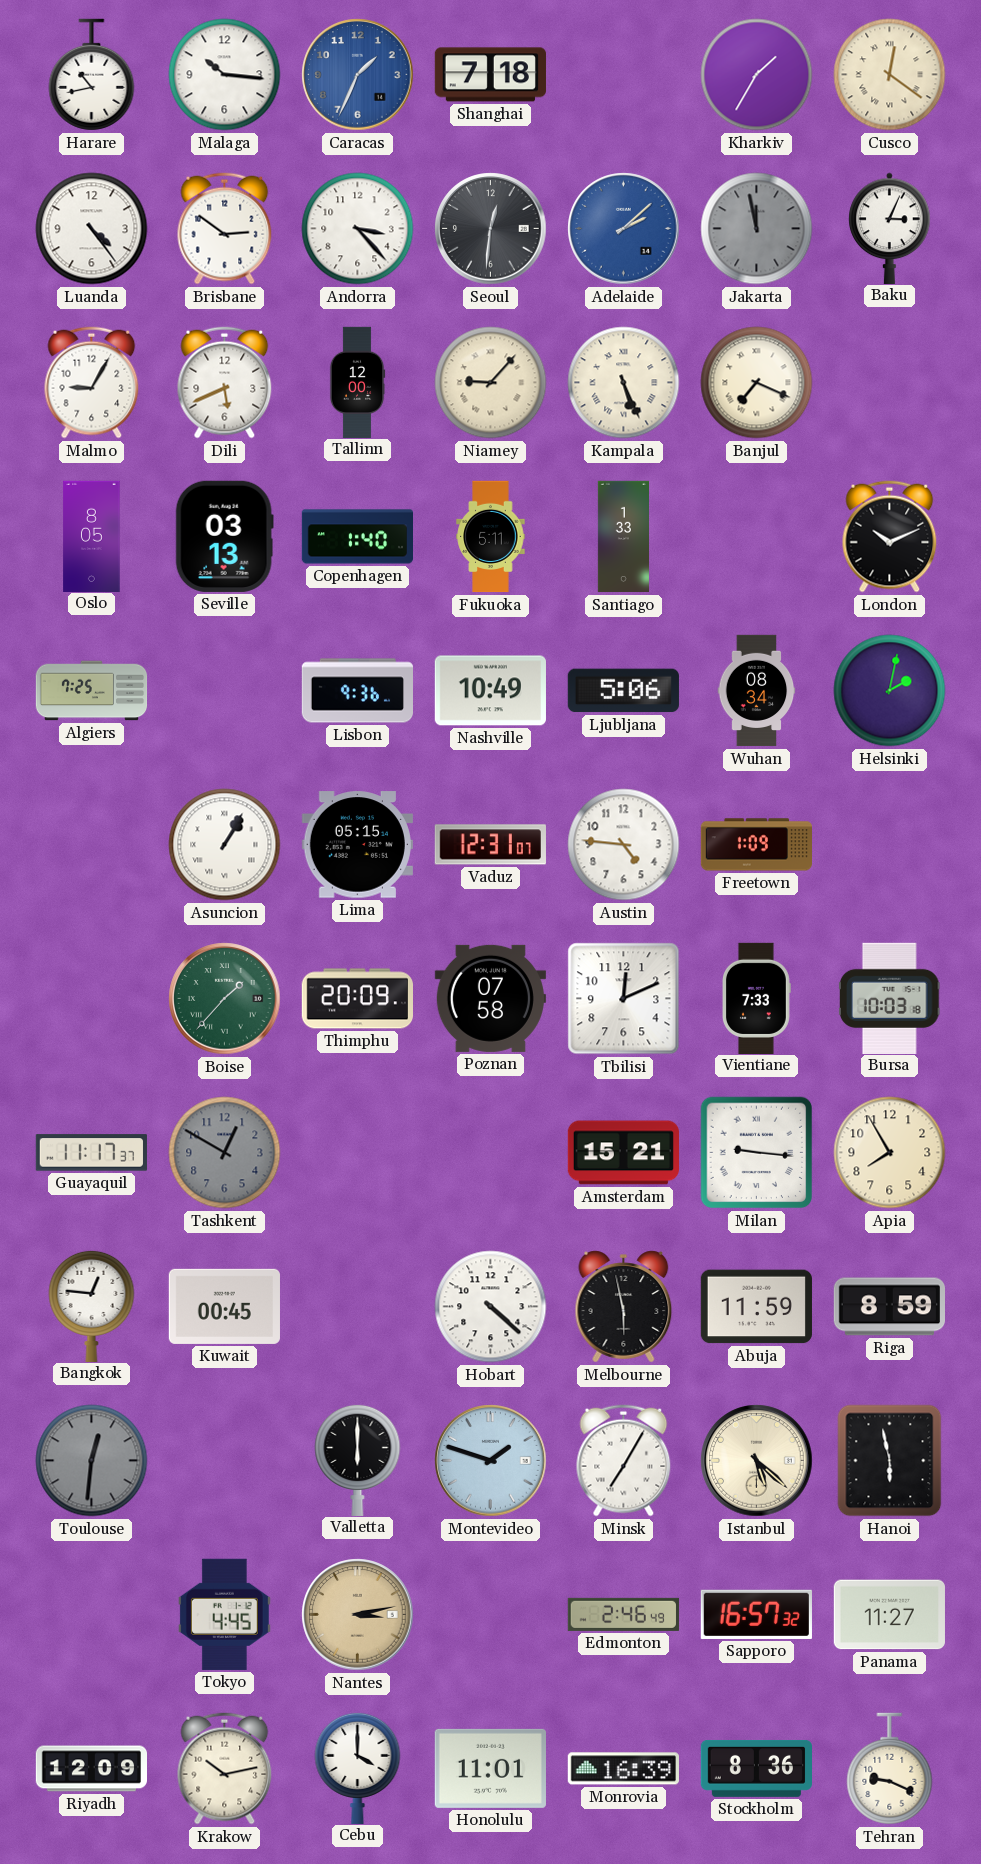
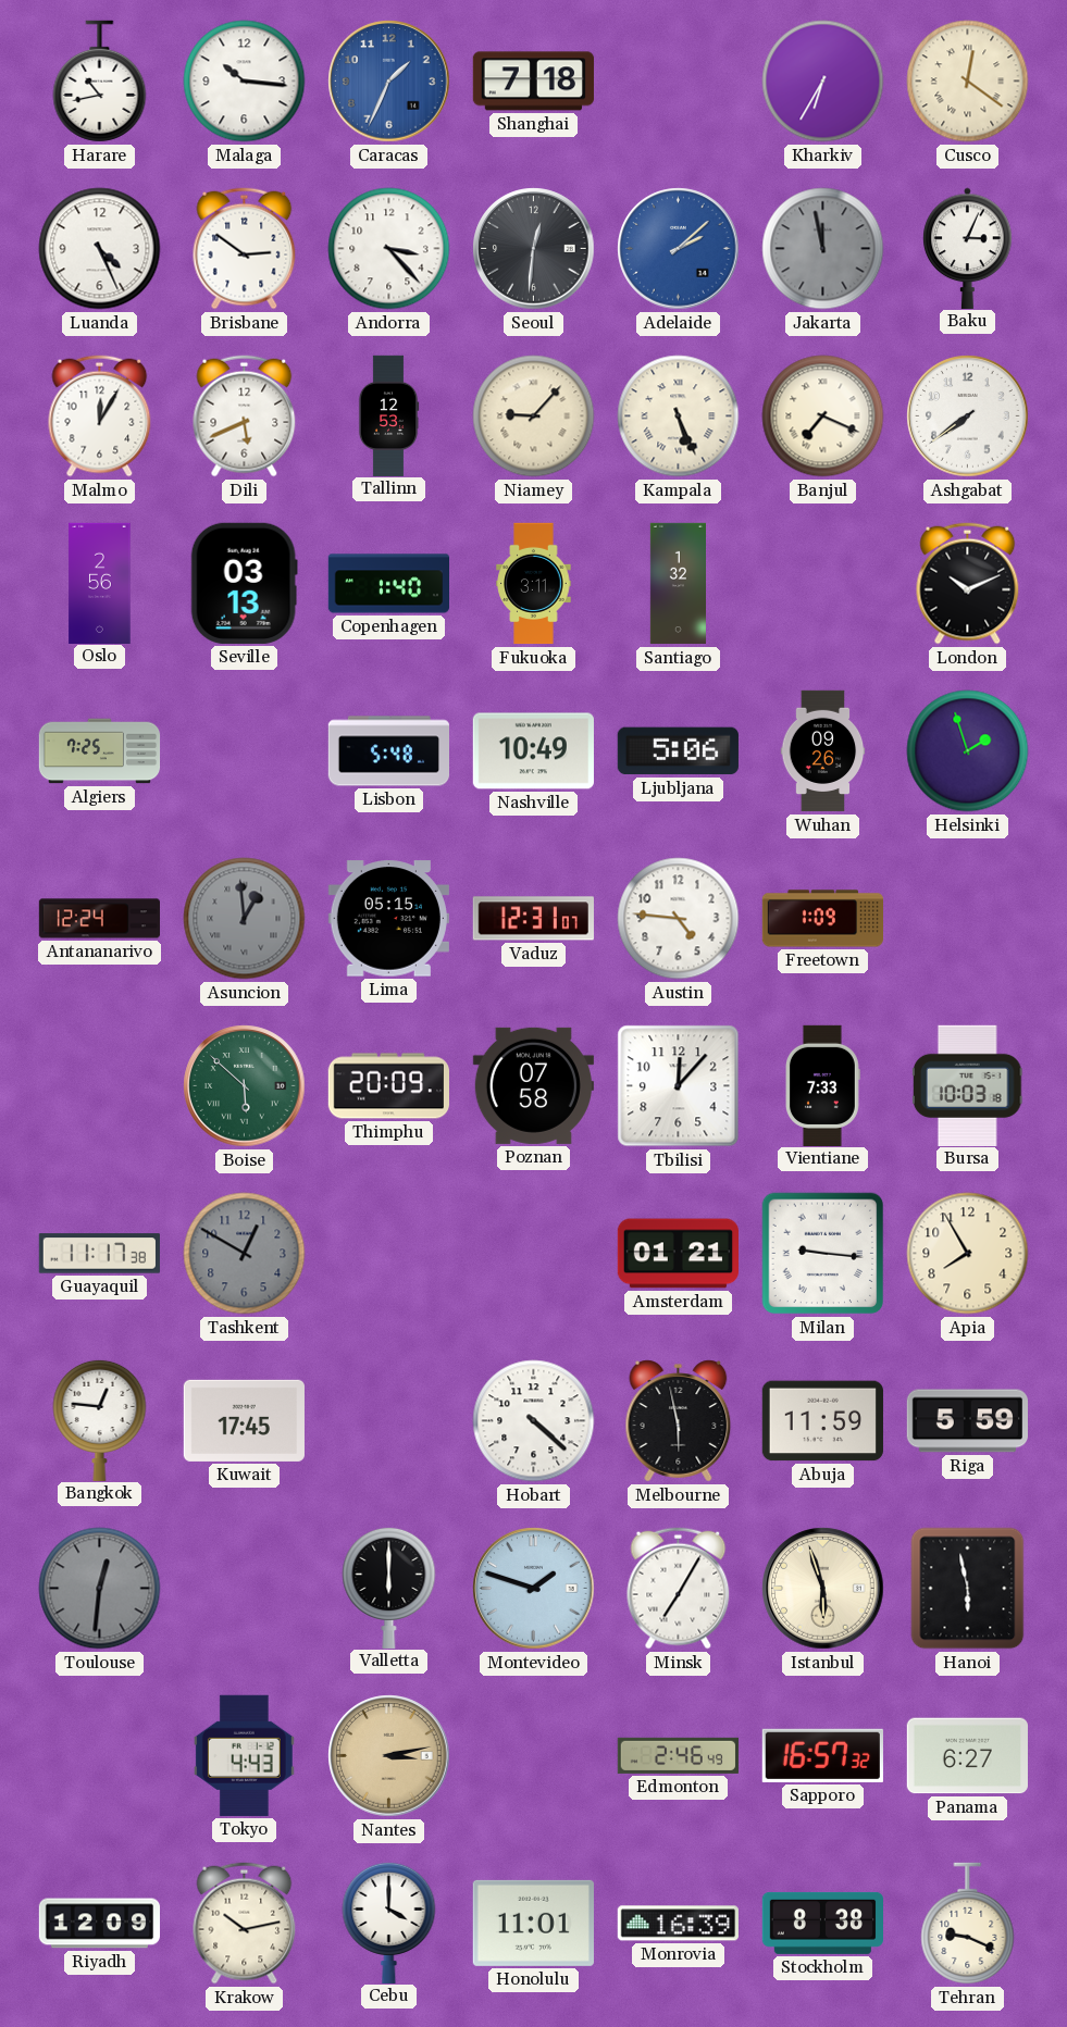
Kharkiv: 1:35 -> 6:35
Luanda: 4:24 -> 4:26
Malmo: 9:05 -> 12:05
Tallinn: 12:00 -> 12:53
Ashgabat: none -> 7:39
Oslo: 8:05 -> 2:56
Fukuoka: 5:11 -> 3:11
Santiago: 1:33 -> 1:32
Lisbon: 9:36 -> 5:48
Wuhan: 08:34 -> 09:26
Helsinki: 2:02 -> 1:57
Antananarivo: none -> 12:24
Asuncion: 1:05 -> 12:59
Asuncion dial: white -> grey
Boise: 1:37 -> 5:52
Tbilisi: 12:11 -> 12:07
Guayaquil: 11:17:37 -> 11:17:38
Amsterdam: 15:21 -> 01:21
Kuwait: 00:45 -> 17:45
Riga: 8:59 -> 5:59
Istanbul: 5:22 -> 5:57
Tokyo: 4:45 -> 4:43
Panama: 11:27 -> 6:27
Stockholm: 8:36 -> 8:38
